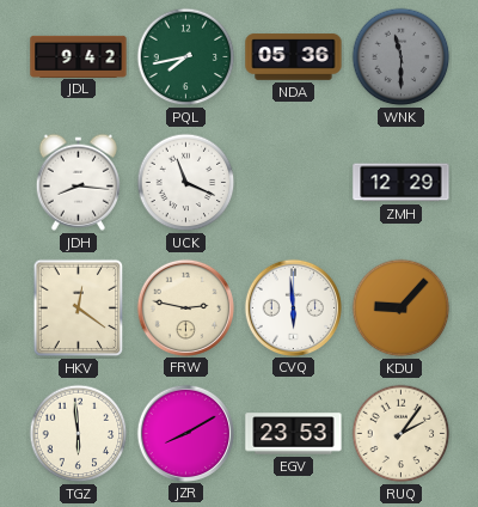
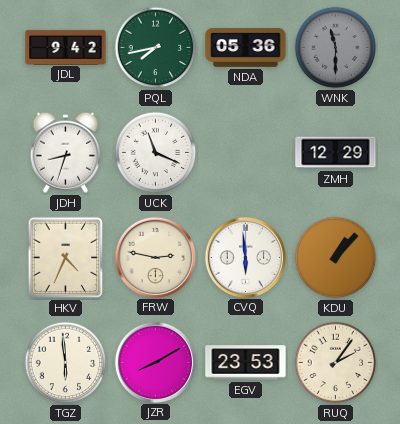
JDH: 8:16 -> 8:33
HKV: 12:21 -> 4:34
KDU: 9:07 -> 1:07
